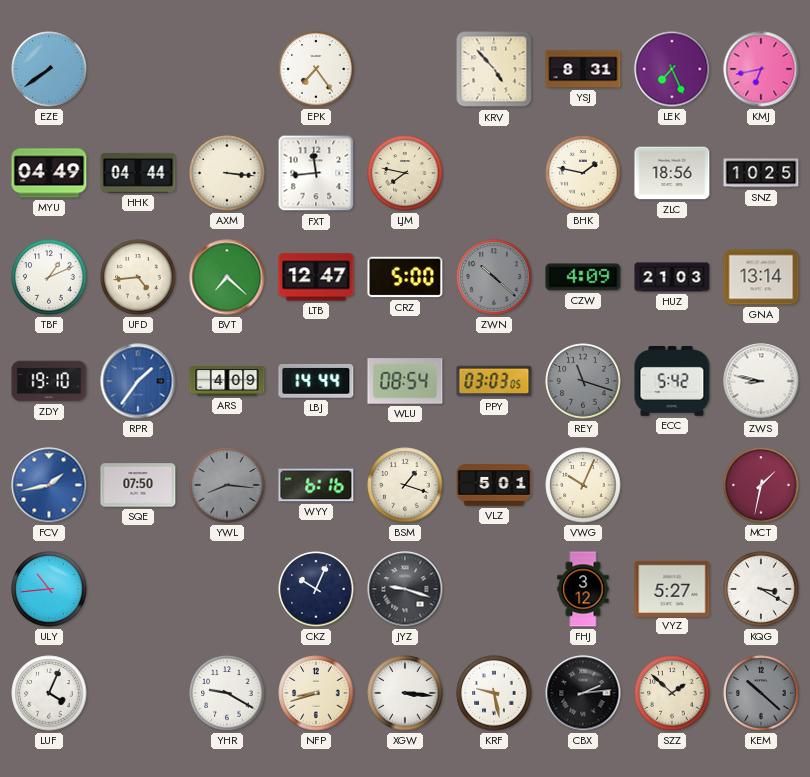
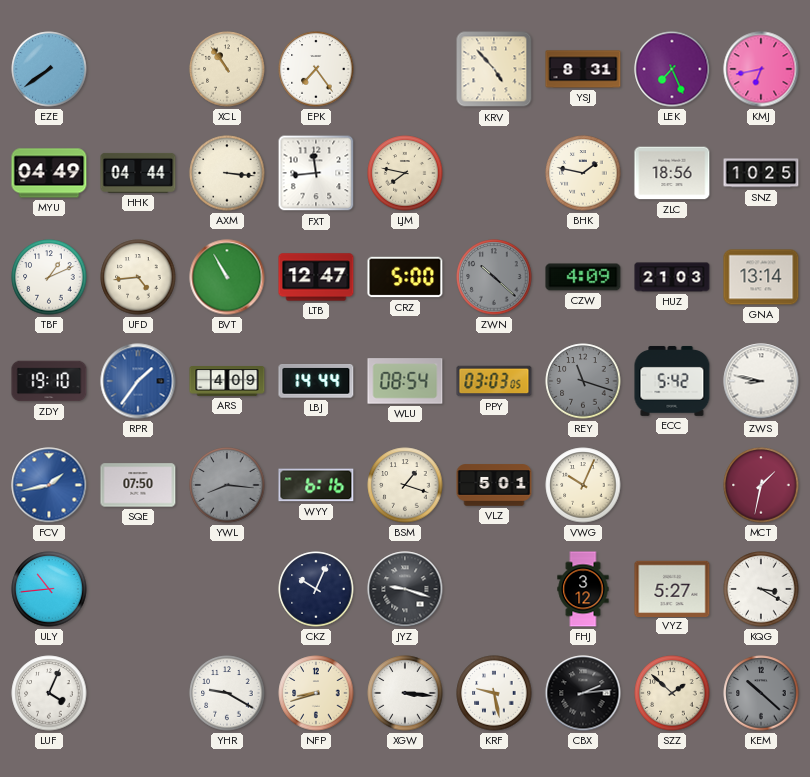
XCL: none -> 10:54
BVT: 7:22 -> 10:55
